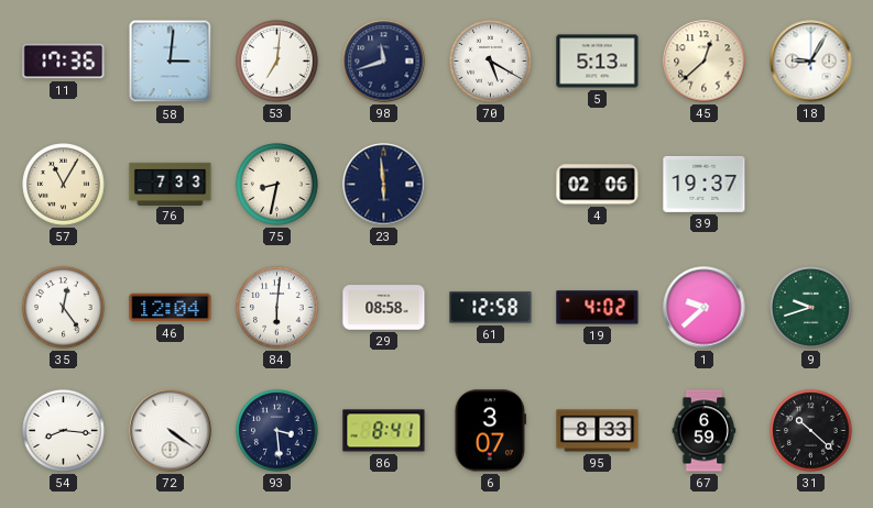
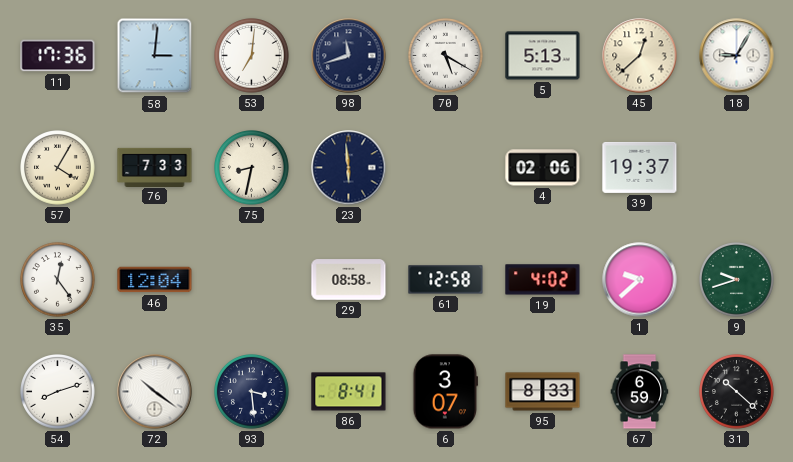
57: 11:05 -> 4:05
84: 6:01 -> none
54: 8:16 -> 8:12
72: 4:21 -> 10:21
